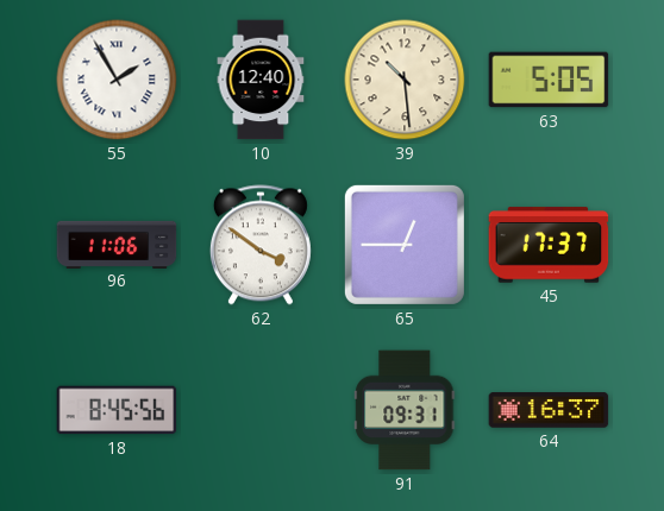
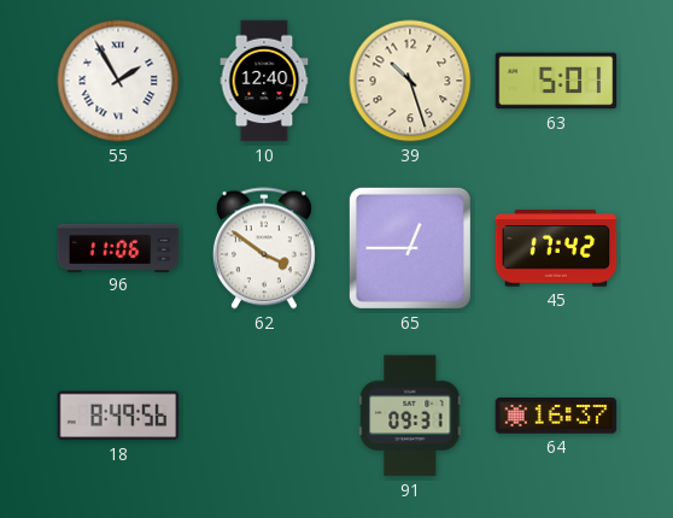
39: 10:29 -> 10:27
63: 5:05 -> 5:01
45: 17:37 -> 17:42
18: 8:45 -> 8:49
